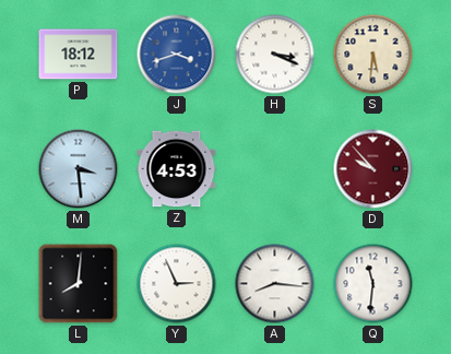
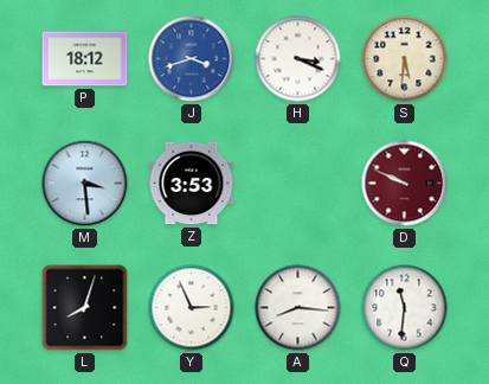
Z: 4:53 -> 3:53
D: 9:53 -> 9:49
L: 8:01 -> 8:03
